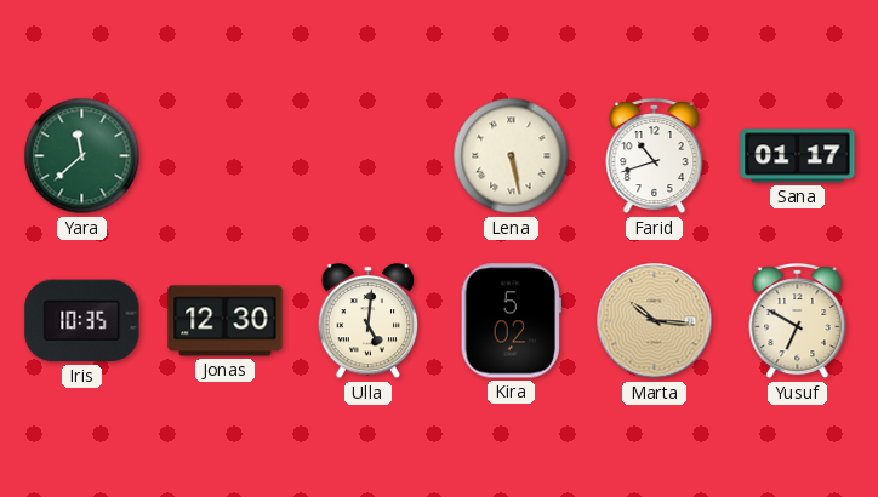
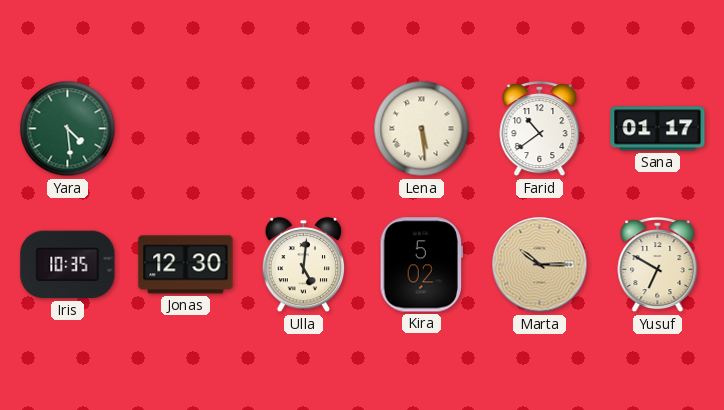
Yara: 11:38 -> 4:29
Lena: 5:28 -> 5:29
Farid: 10:42 -> 10:39
Marta: 10:16 -> 10:15
